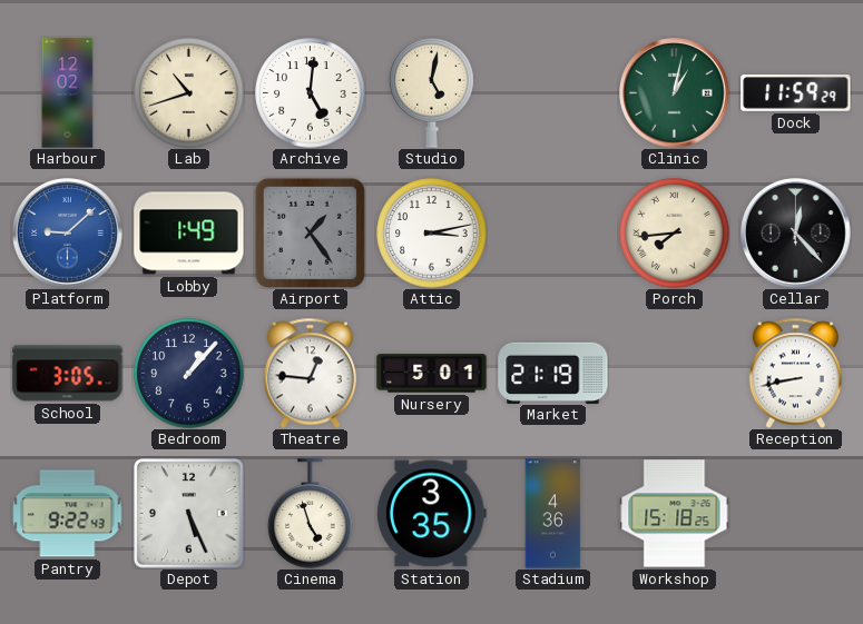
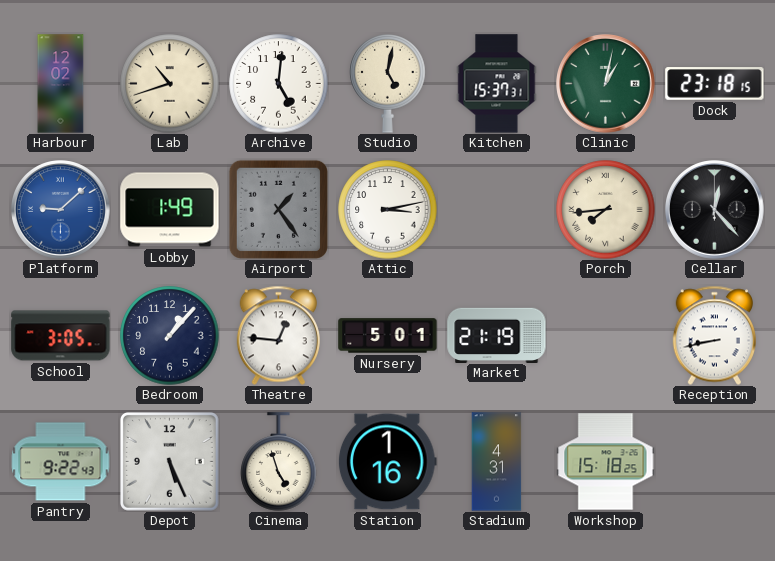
Kitchen: none -> 15:37
Dock: 11:59 -> 23:18
Station: 3:35 -> 1:16
Stadium: 4:36 -> 4:31
